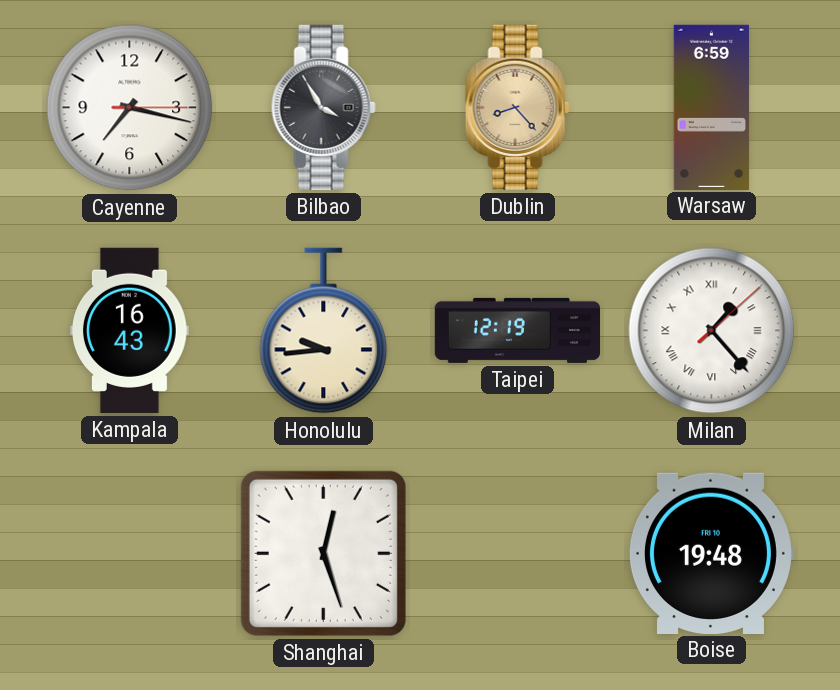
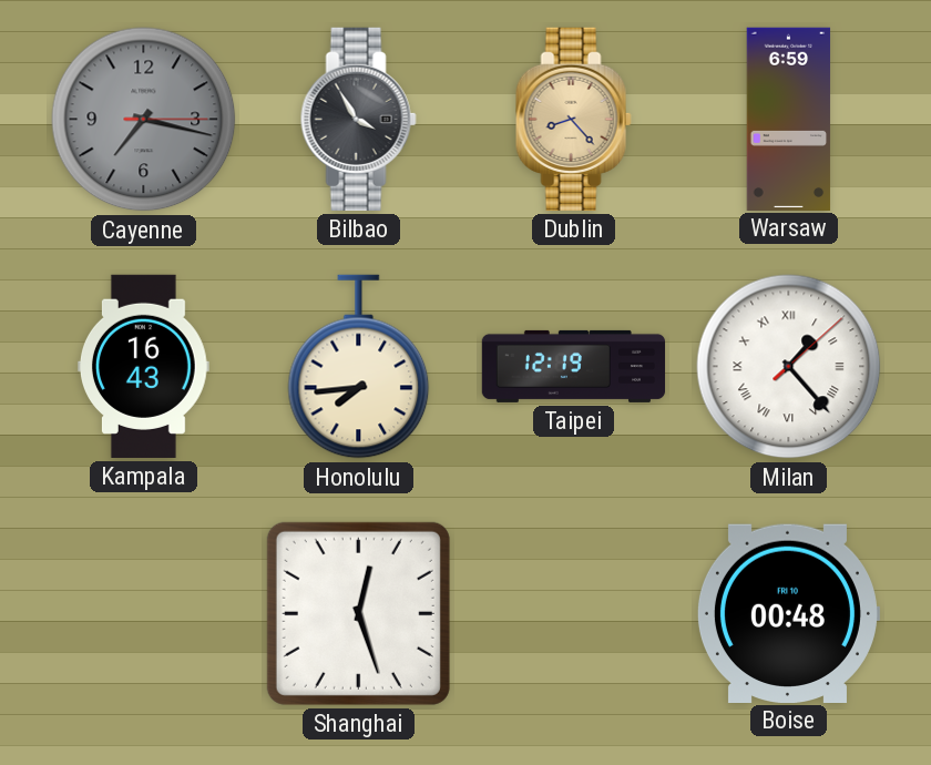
Cayenne dial: white -> grey
Honolulu: 9:44 -> 7:44
Boise: 19:48 -> 00:48
